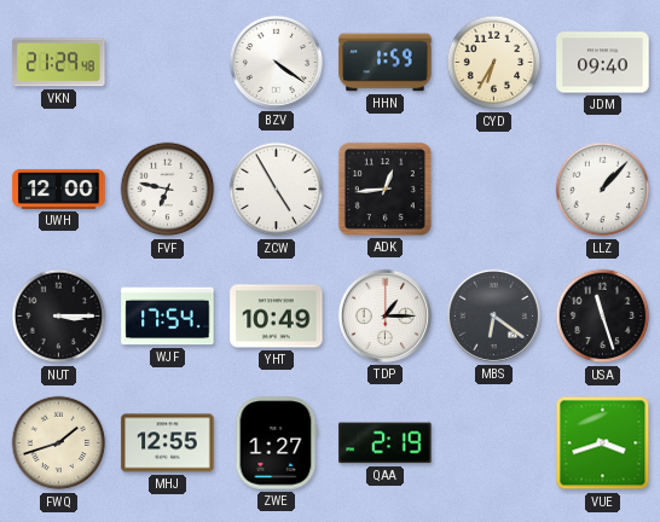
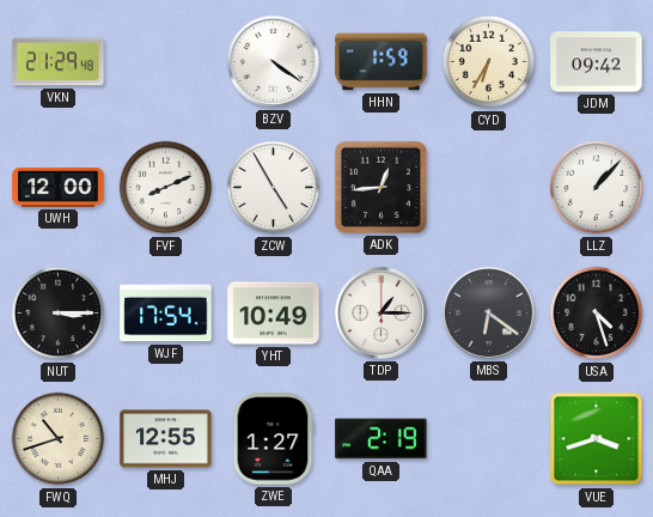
JDM: 09:40 -> 09:42
FVF: 6:47 -> 8:11
USA: 11:27 -> 4:27
FWQ: 1:42 -> 10:42
